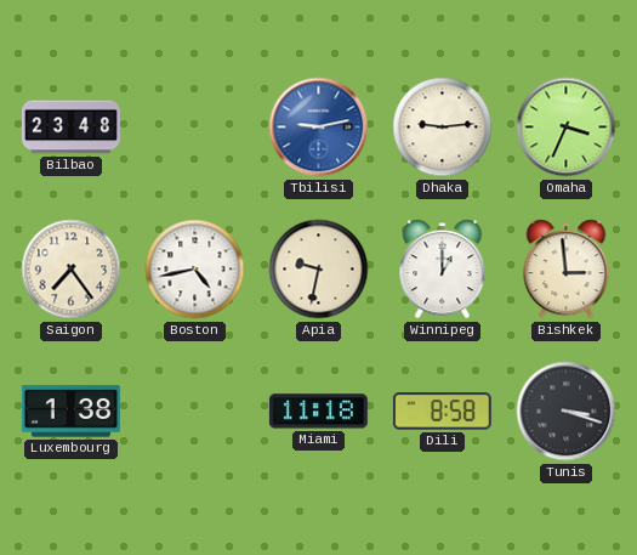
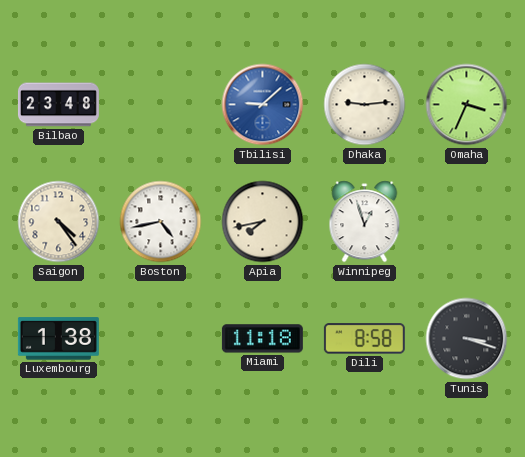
Tbilisi: 9:13 -> 9:08
Saigon: 7:24 -> 4:24
Apia: 9:32 -> 7:43
Winnipeg: 1:00 -> 12:57
Bishkek: 2:59 -> none
